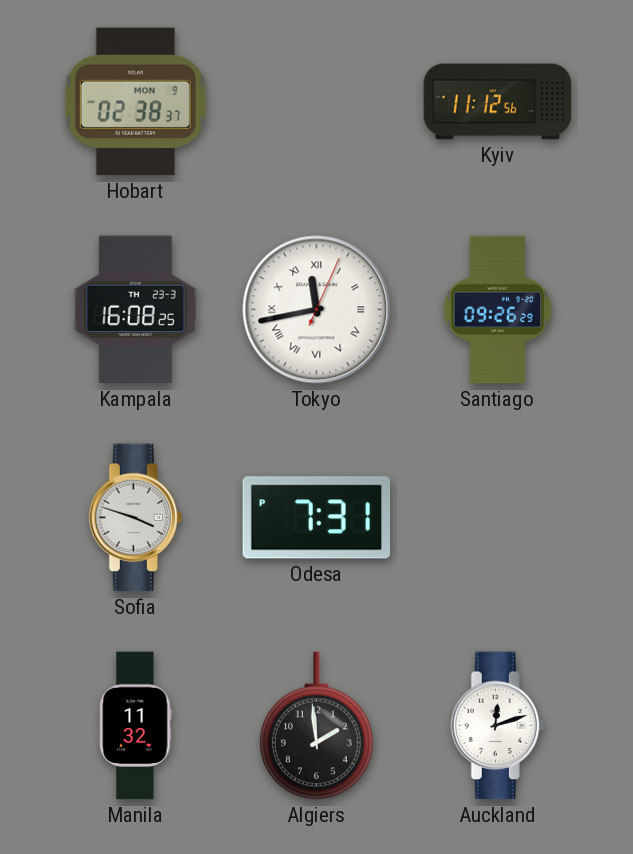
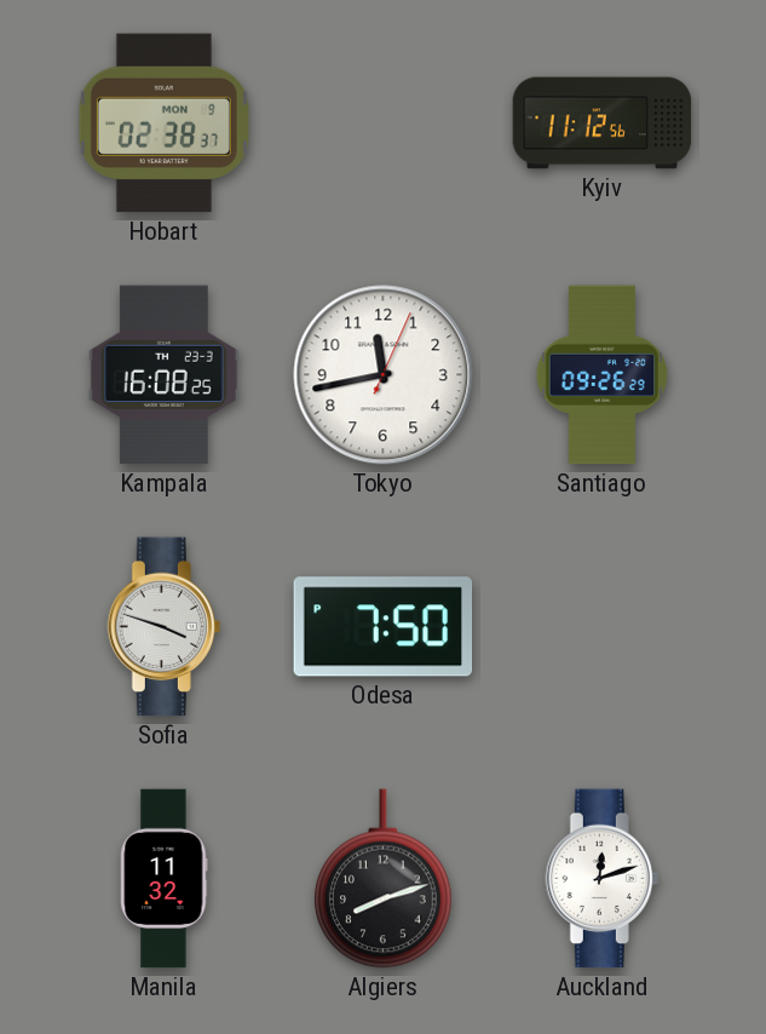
Tokyo numerals: Roman -> Arabic
Odesa: 7:31 -> 7:50
Algiers: 1:59 -> 8:12
